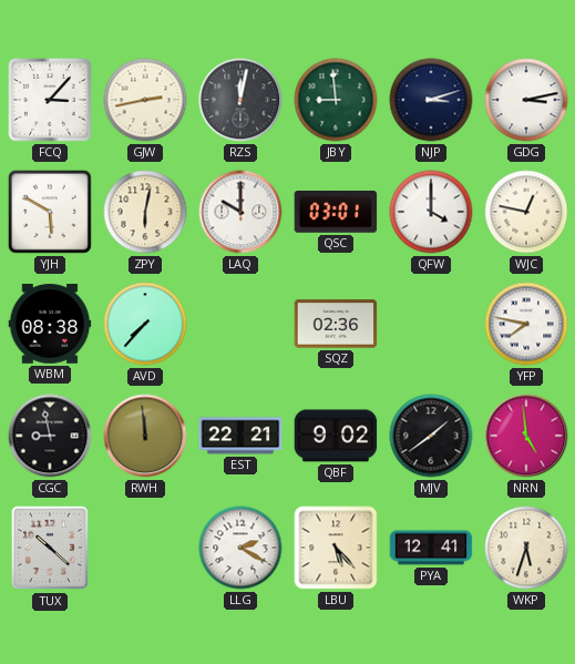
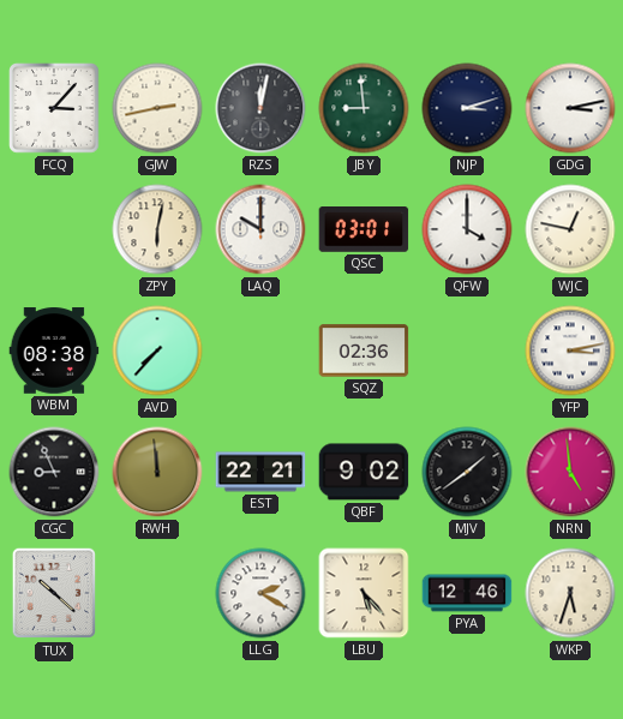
YJH: 5:50 -> none
YFP: 7:47 -> 3:13
CGC: 8:58 -> 8:56
PYA: 12:41 -> 12:46
